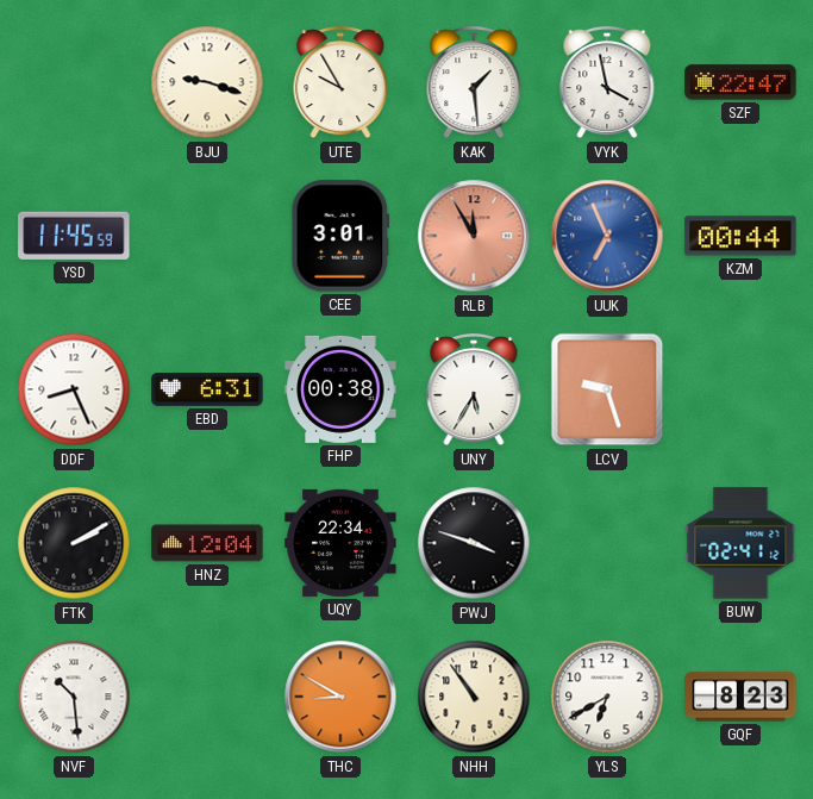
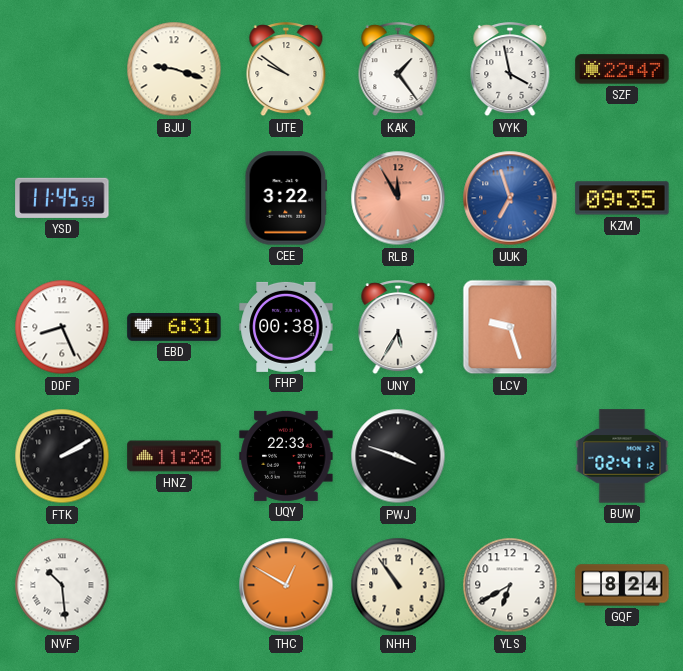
UTE: 9:55 -> 9:51
KAK: 1:29 -> 1:24
CEE: 3:01 -> 3:22
UUK: 6:56 -> 6:57
KZM: 00:44 -> 09:35
HNZ: 12:04 -> 11:28
UQY: 22:34 -> 22:33
THC: 8:50 -> 12:50
GQF: 8:23 -> 8:24
